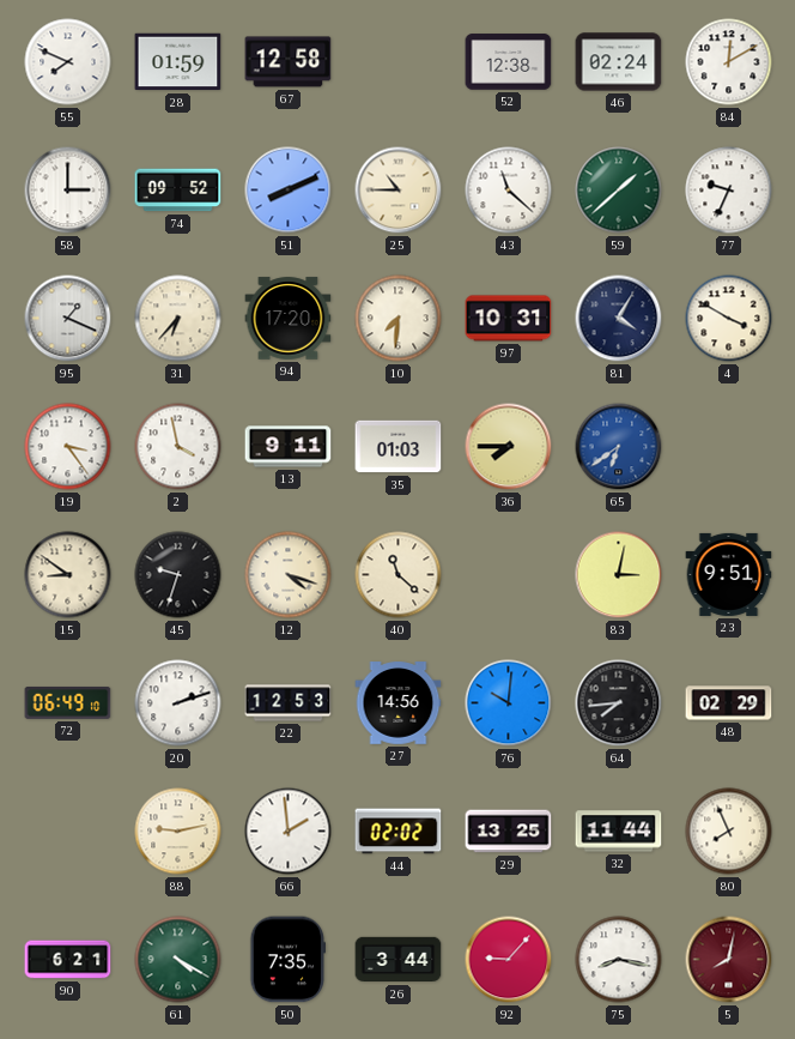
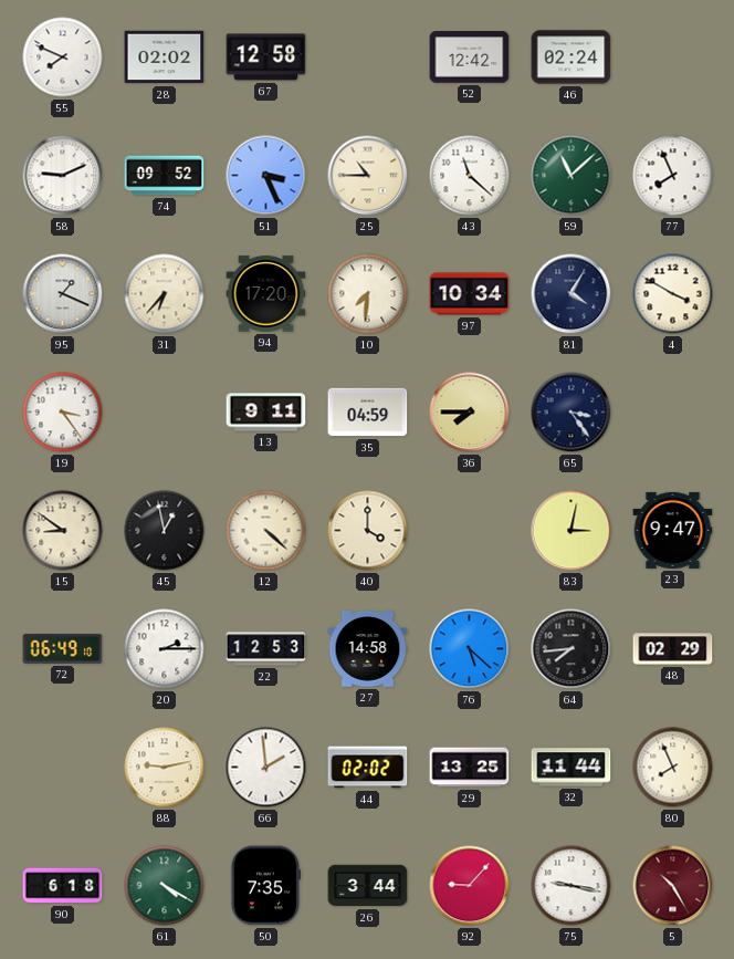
28: 01:59 -> 02:02
52: 12:38 -> 12:42
84: 12:10 -> none
58: 3:00 -> 9:11
51: 8:11 -> 3:26
59: 1:38 -> 11:08
77: 9:34 -> 7:56
97: 10:31 -> 10:34
2: 3:58 -> none
35: 01:03 -> 04:59
65: 6:39 -> 3:24
65 dial: blue -> navy
45: 9:33 -> 12:58
12: 4:18 -> 4:22
40: 11:22 -> 4:00
23: 9:51 -> 9:47
20: 2:12 -> 2:15
27: 14:56 -> 14:58
76: 10:01 -> 5:22
90: 6:21 -> 6:18
75: 8:17 -> 9:17
5: 8:02 -> 10:25
